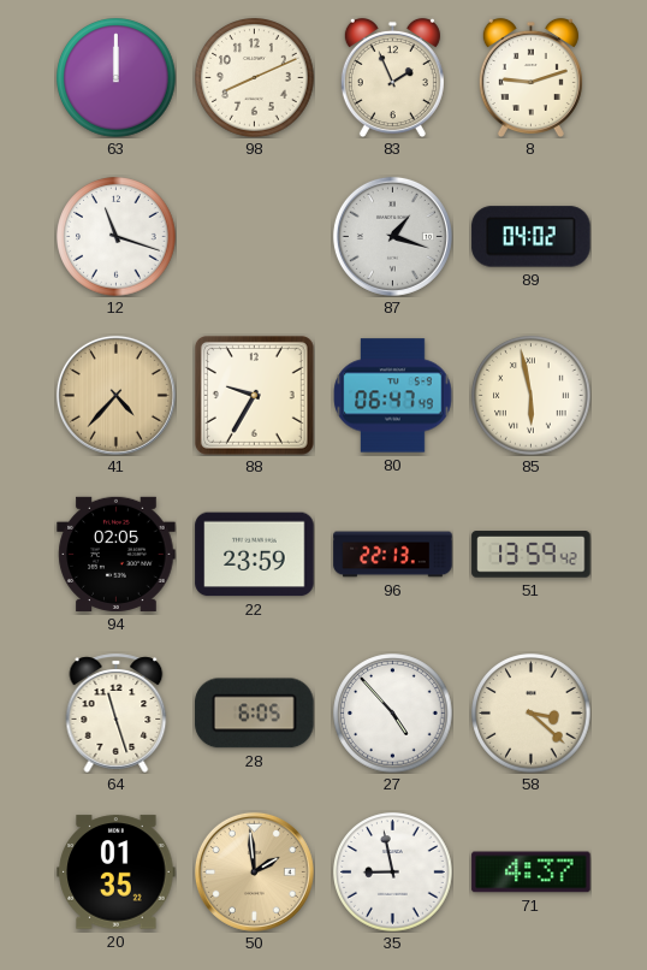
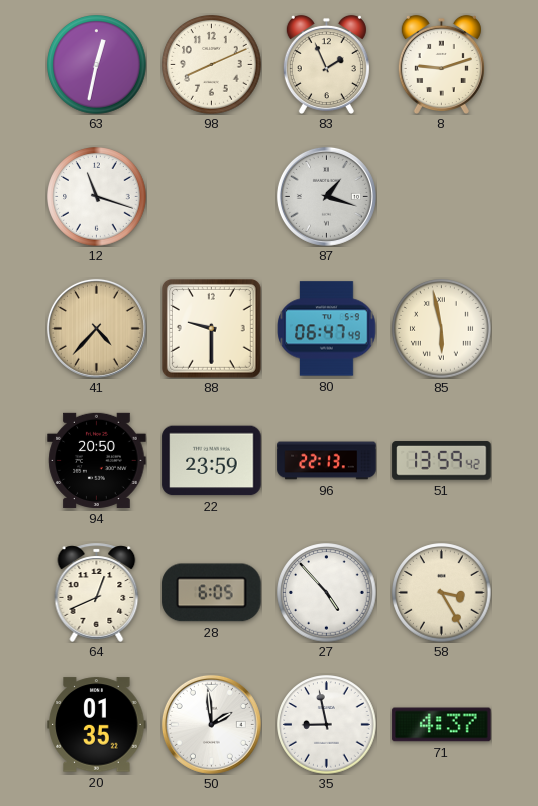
63: 12:00 -> 12:32
89: 04:02 -> none
88: 9:35 -> 9:30
94: 02:05 -> 20:50
64: 11:27 -> 12:41
58: 3:22 -> 3:25
50 dial: champagne -> white
